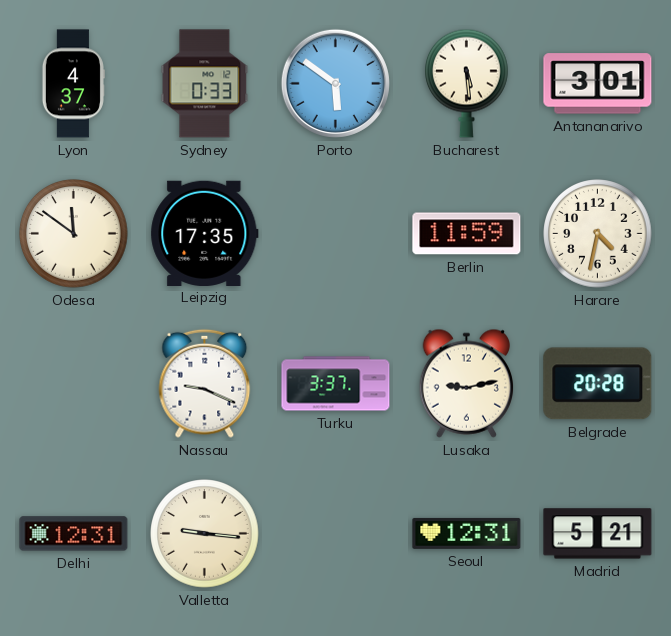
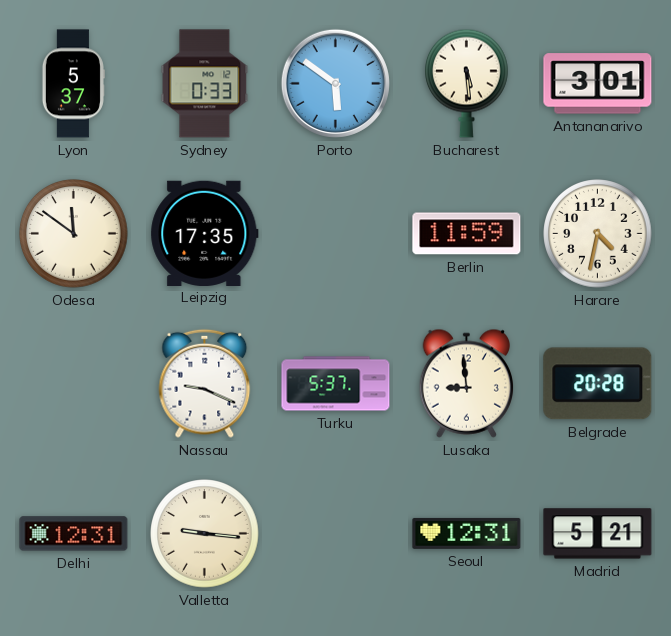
Lyon: 4:37 -> 5:37
Turku: 3:37 -> 5:37
Lusaka: 9:13 -> 8:59
